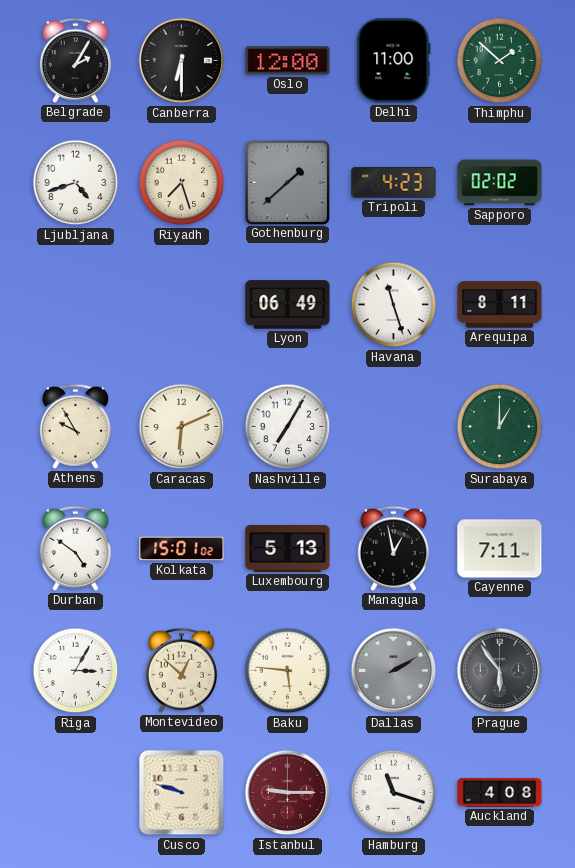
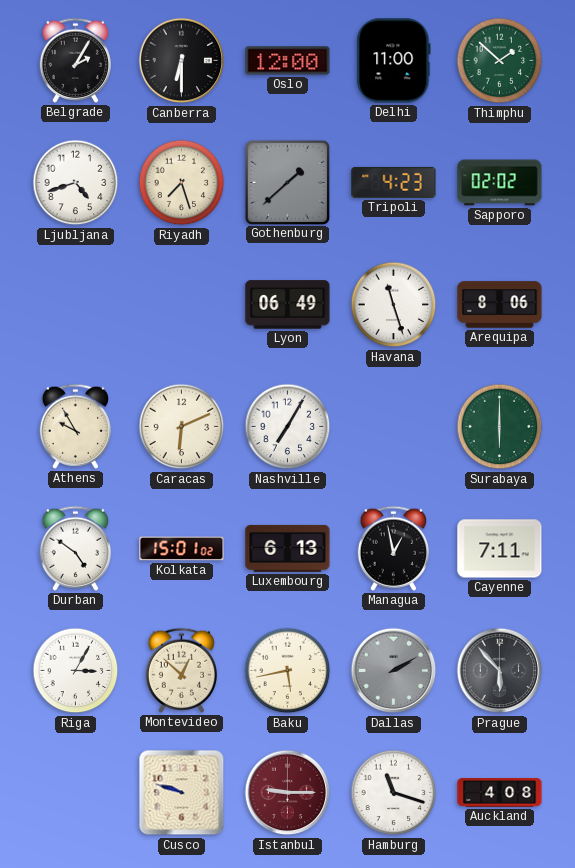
Arequipa: 8:11 -> 8:06
Surabaya: 1:00 -> 6:00
Luxembourg: 5:13 -> 6:13
Baku: 5:46 -> 5:43
Prague: 5:54 -> 5:53
